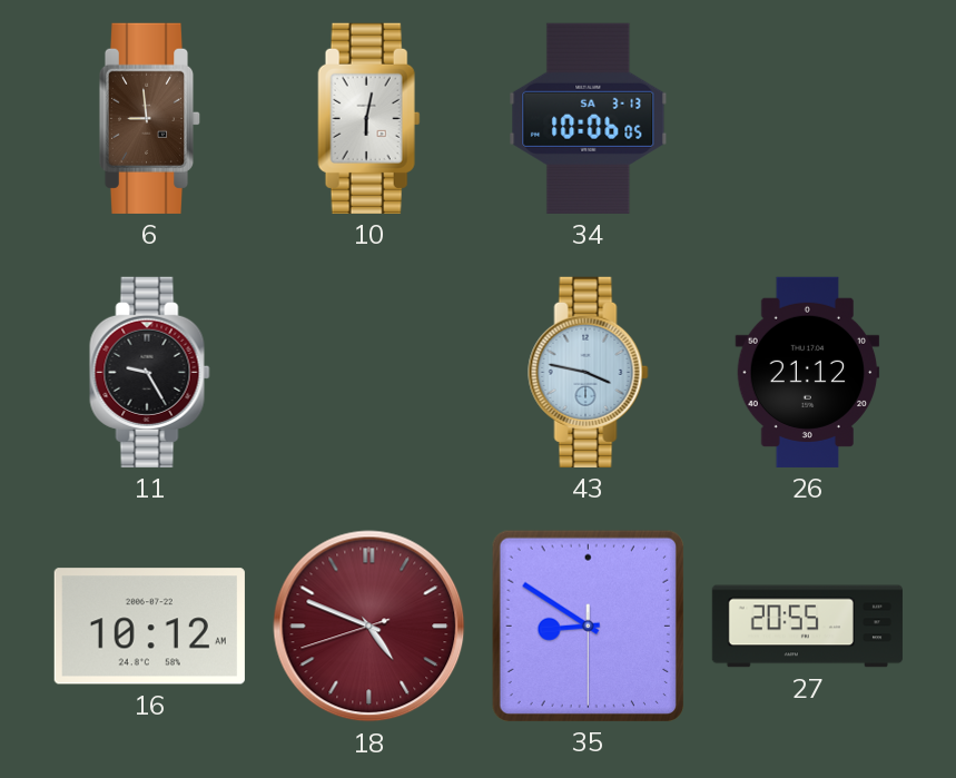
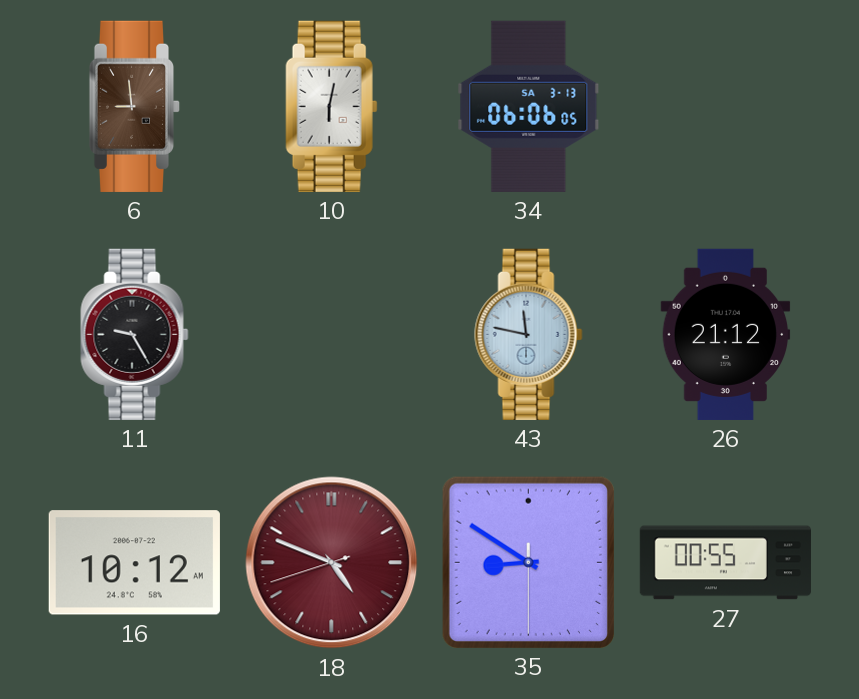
34: 10:06 -> 06:06
43: 3:47 -> 11:47
27: 20:55 -> 00:55
